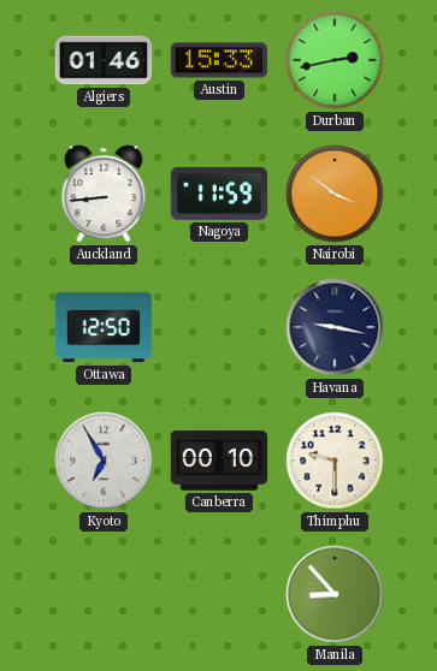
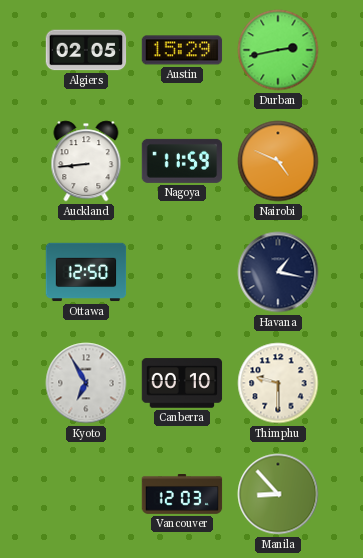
Algiers: 01:46 -> 02:05
Austin: 15:33 -> 15:29
Nairobi: 3:51 -> 4:49
Havana: 9:17 -> 1:17
Vancouver: none -> 12:03
